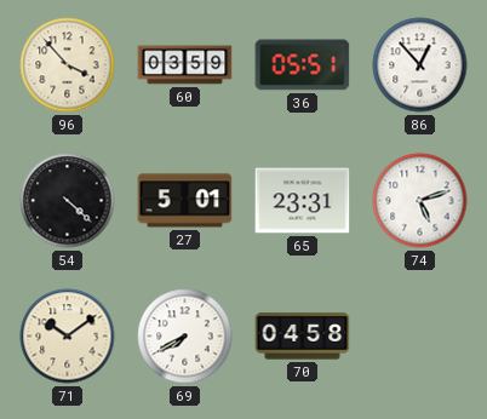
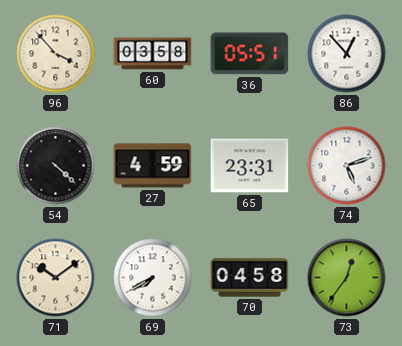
60: 03:59 -> 03:58
27: 5:01 -> 4:59
73: none -> 12:36
